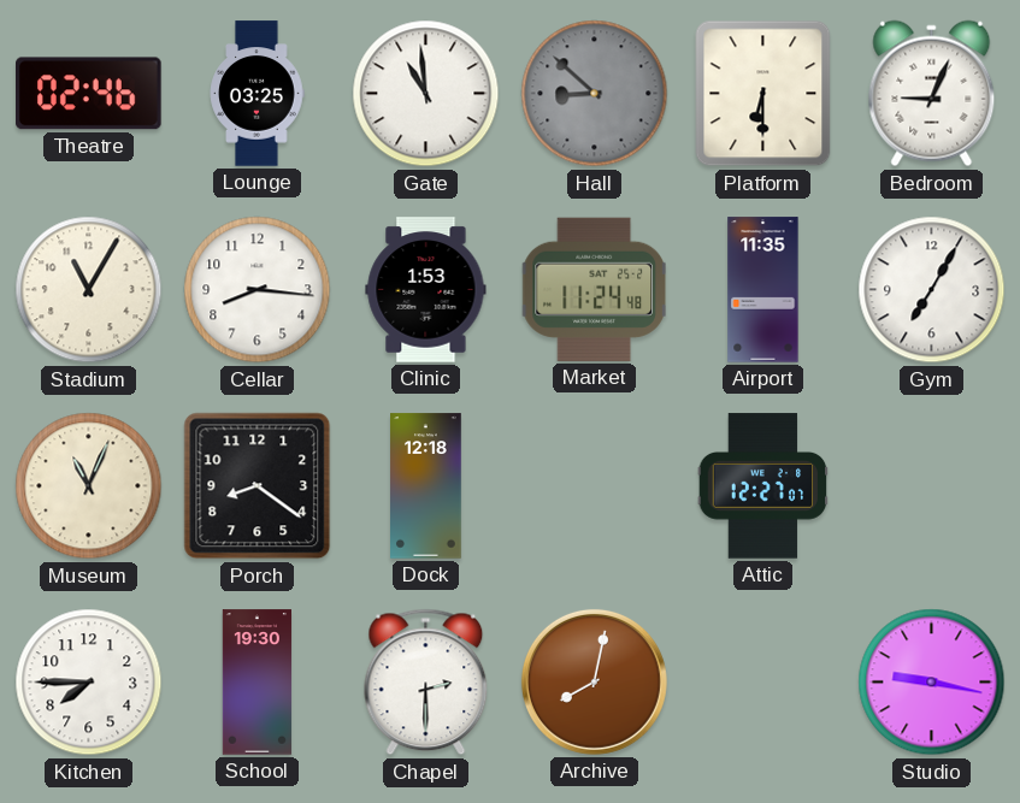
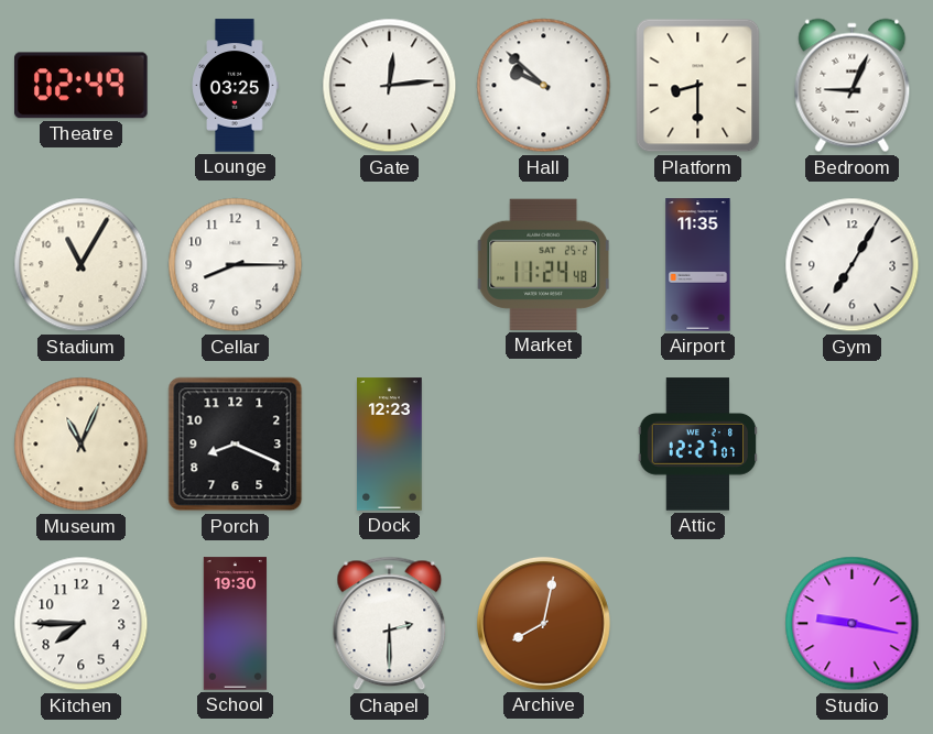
Theatre: 02:46 -> 02:49
Gate: 10:59 -> 12:14
Hall: 8:52 -> 9:52
Hall dial: grey -> white
Platform: 6:30 -> 8:30
Cellar: 8:16 -> 8:15
Clinic: 1:53 -> none
Porch: 8:21 -> 8:19
Dock: 12:18 -> 12:23
